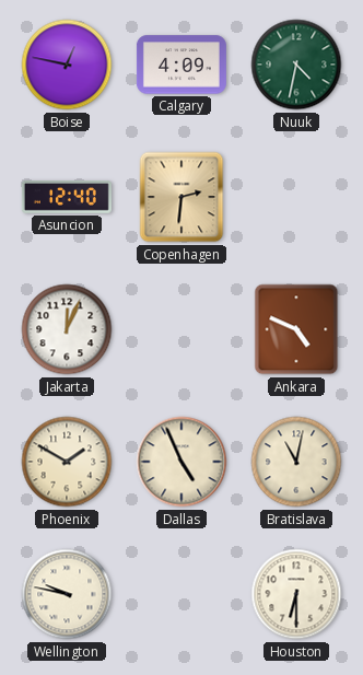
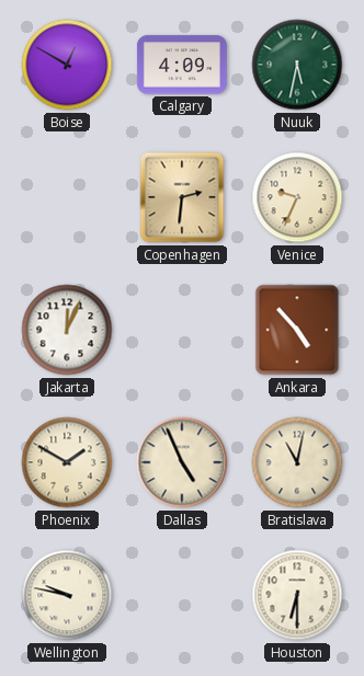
Boise: 12:47 -> 12:50
Nuuk: 4:32 -> 5:32
Asuncion: 12:40 -> none
Venice: none -> 9:34
Ankara: 4:49 -> 4:53
